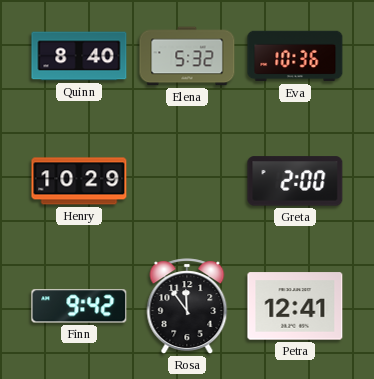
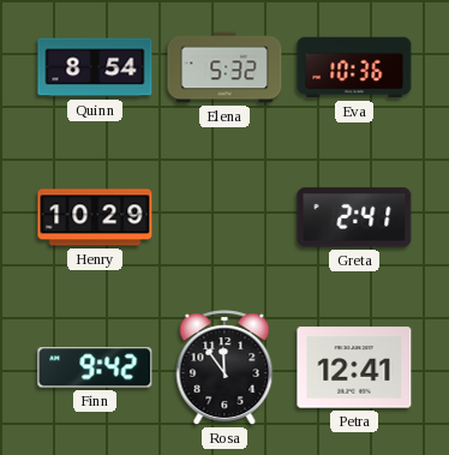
Quinn: 8:40 -> 8:54
Greta: 2:00 -> 2:41
